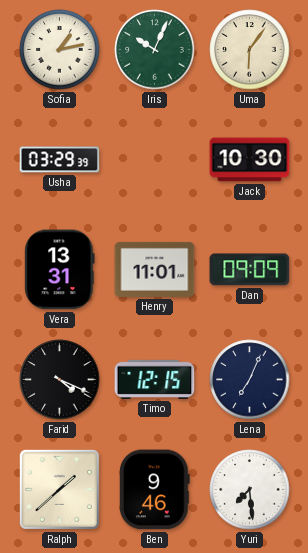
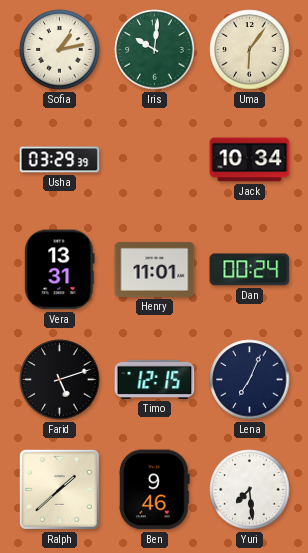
Iris: 10:04 -> 10:01
Jack: 10:30 -> 10:34
Dan: 09:09 -> 00:24
Farid: 4:19 -> 5:12
